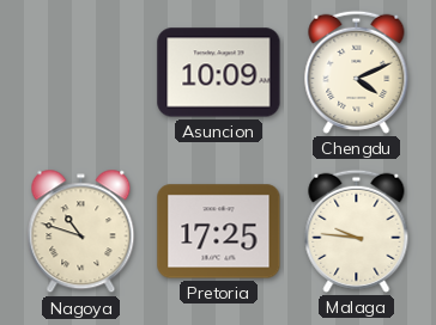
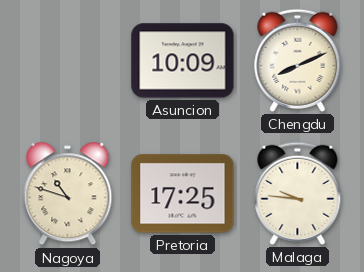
Chengdu: 4:11 -> 8:11
